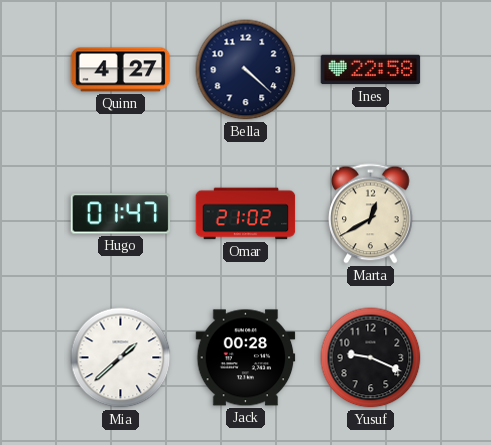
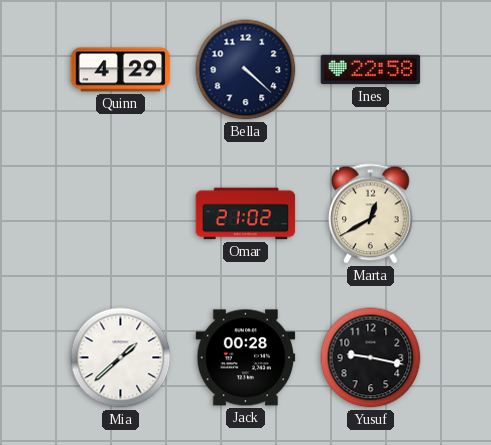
Quinn: 4:27 -> 4:29
Hugo: 01:47 -> none
Yusuf: 9:19 -> 9:17
